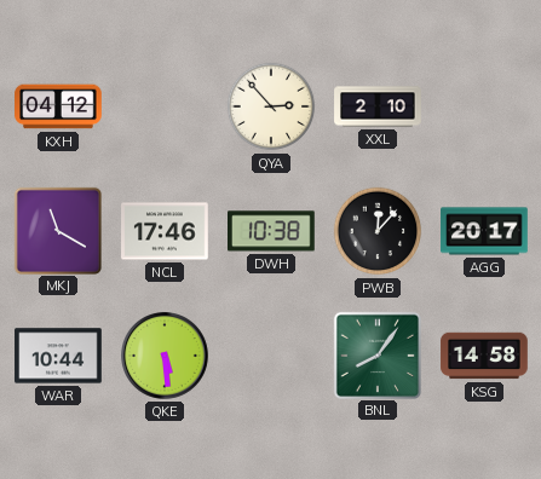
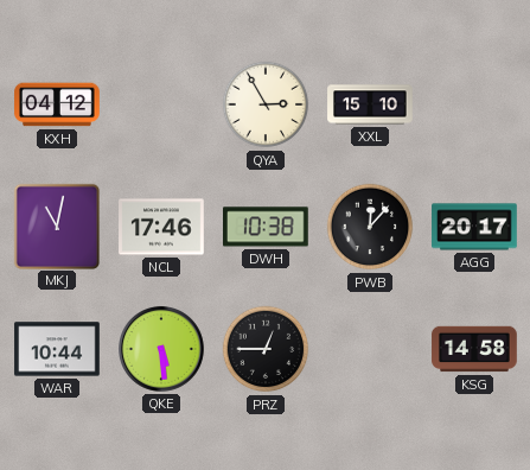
QYA: 2:53 -> 2:55
XXL: 2:10 -> 15:10
MKJ: 11:20 -> 11:02
PRZ: none -> 12:45
BNL: 8:06 -> none
